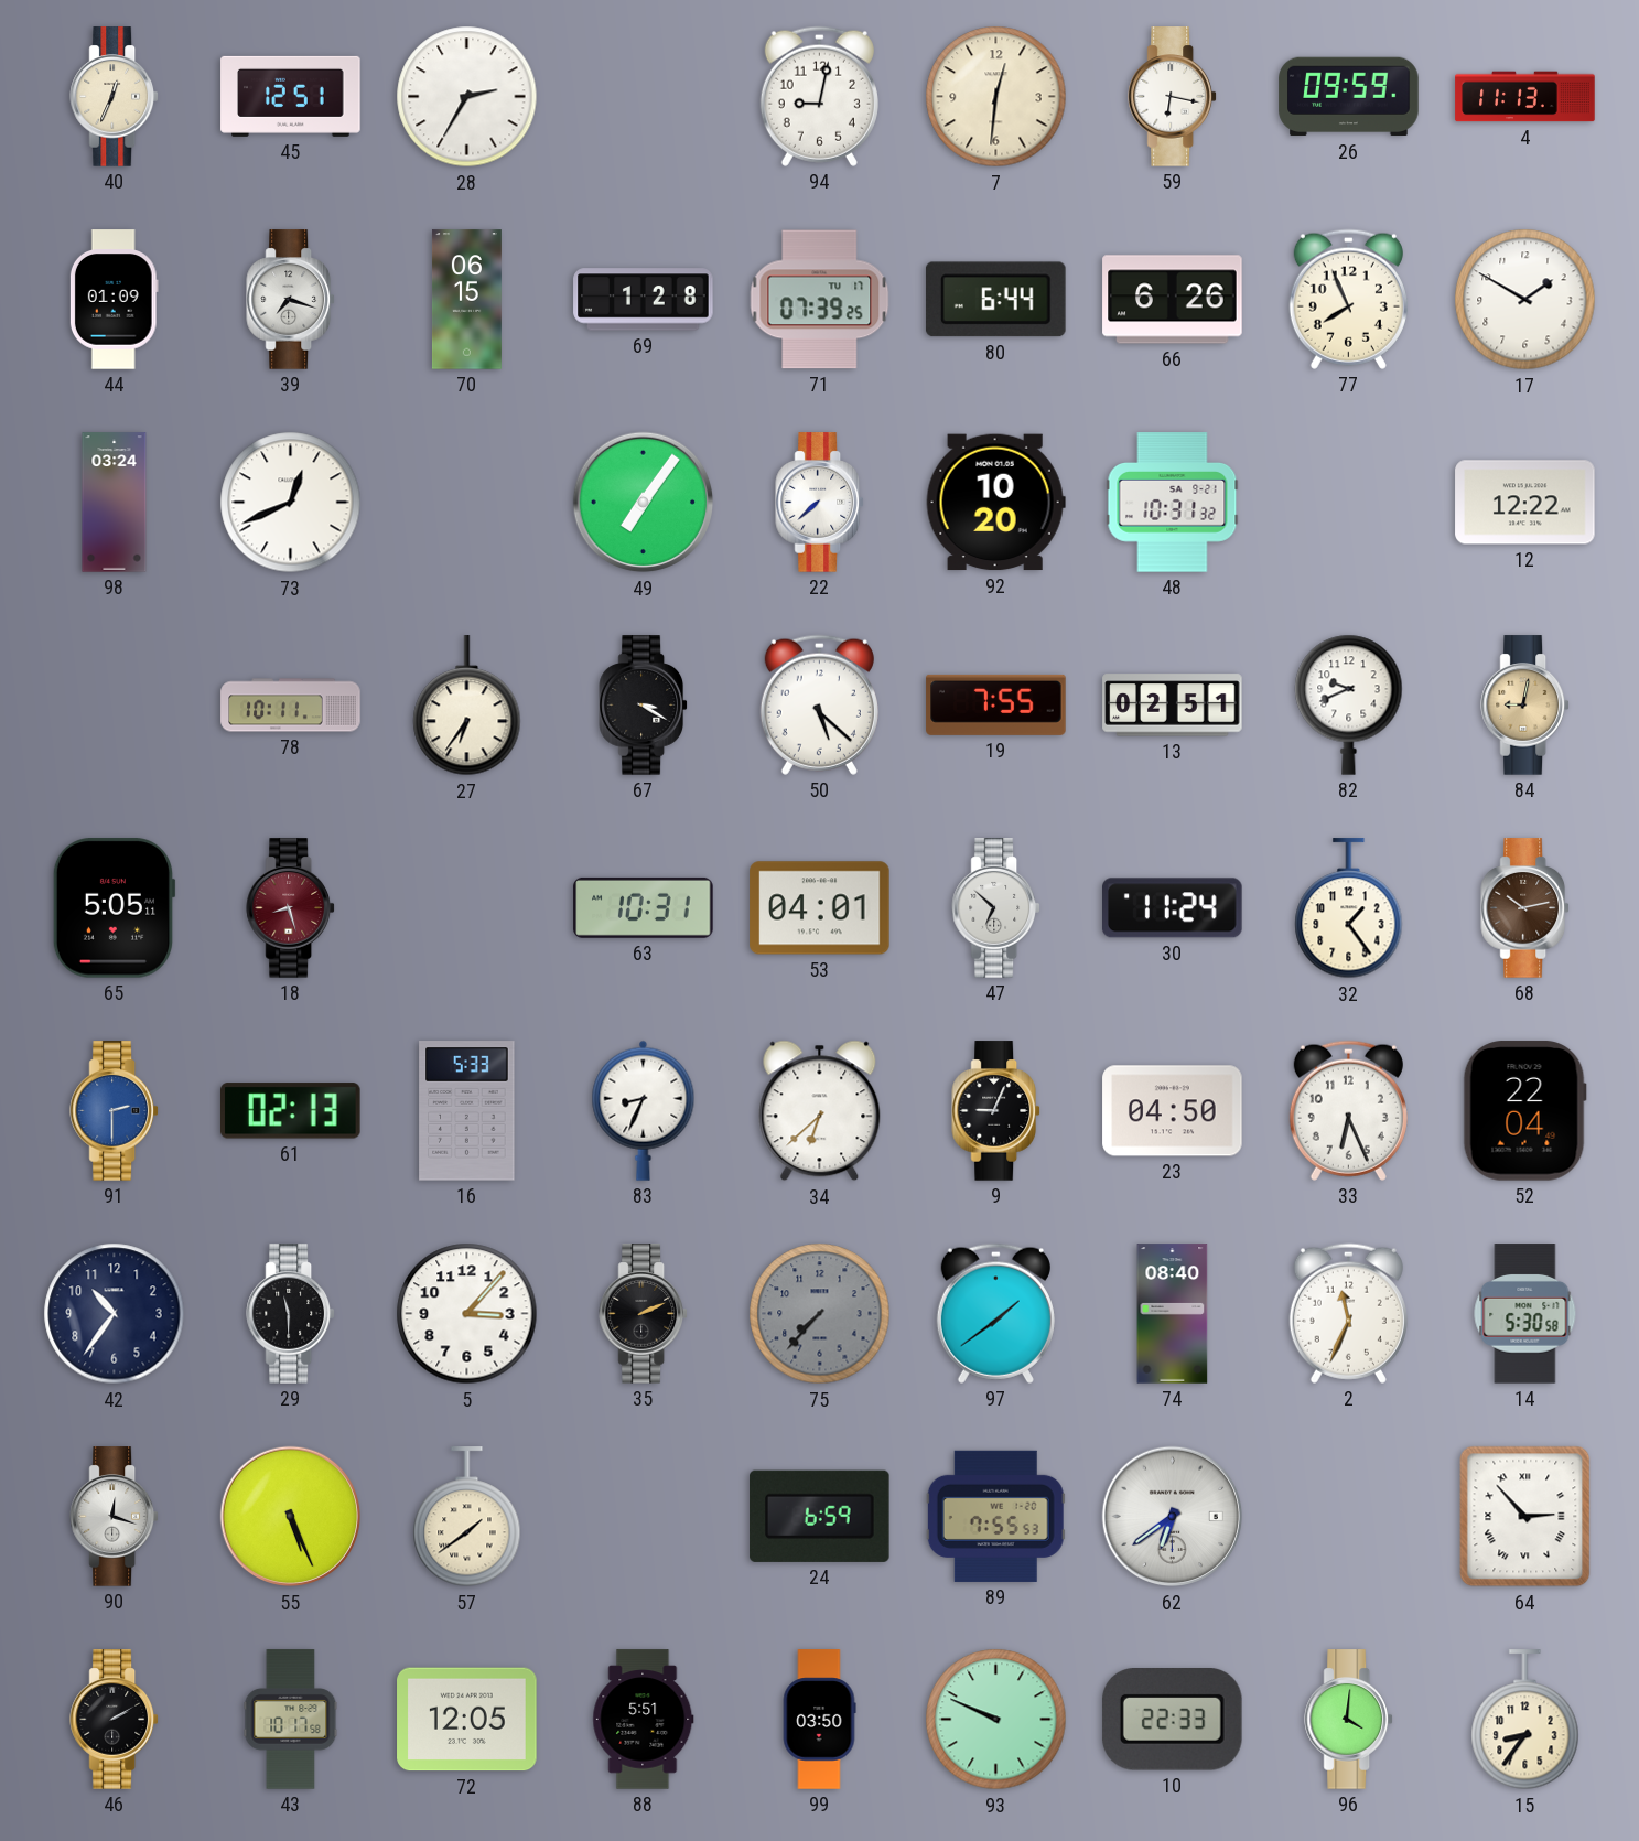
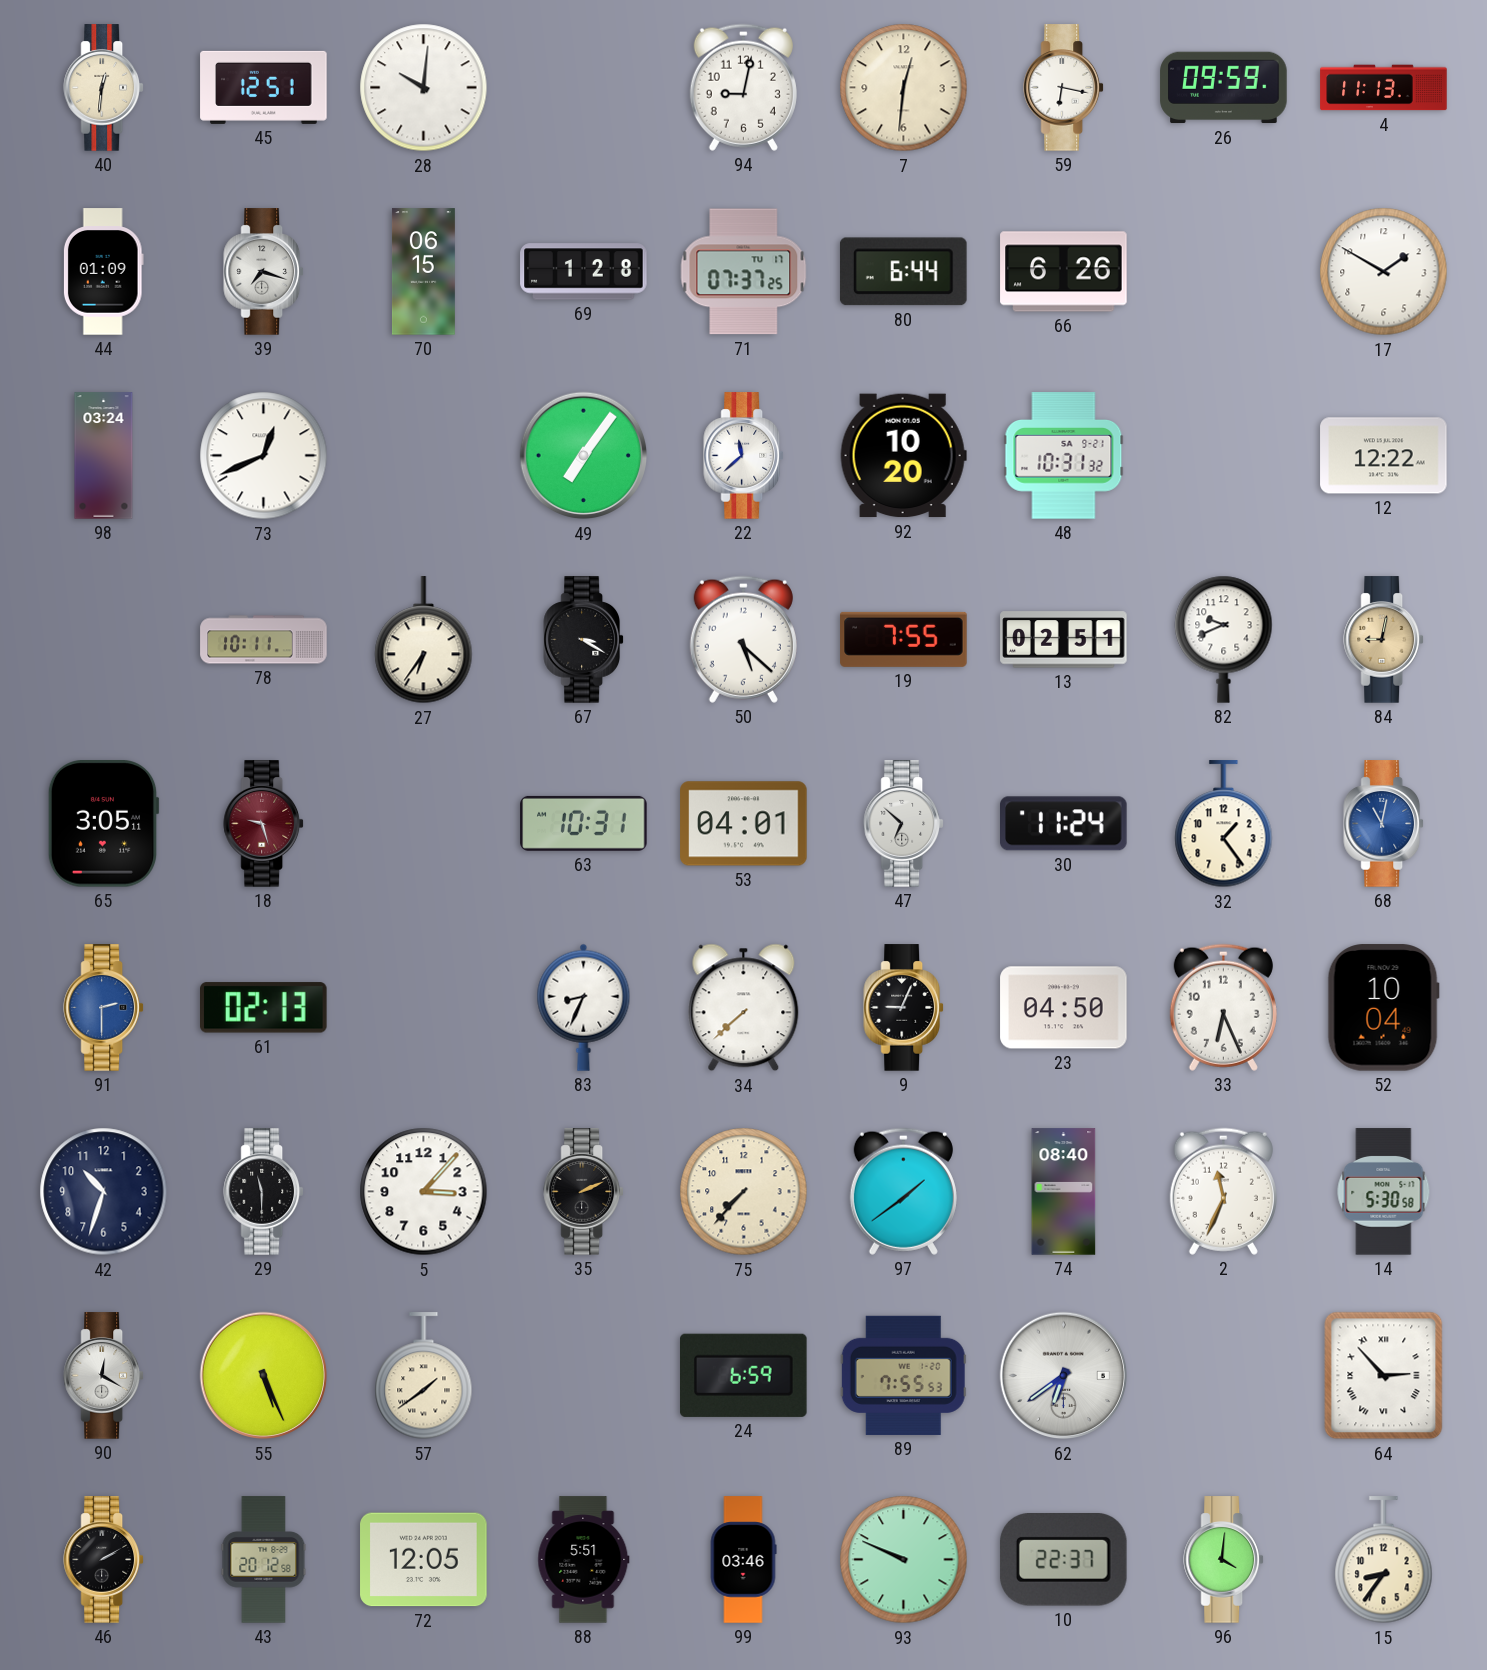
40: 12:34 -> 12:31
28: 2:35 -> 10:01
71: 07:39 -> 07:37
77: 7:56 -> none
22: 7:38 -> 11:38
65: 5:05 -> 3:05
18: 8:27 -> 9:27
68: 10:13 -> 11:02
68 dial: brown -> blue
16: 5:33 -> none
34: 6:38 -> 7:38
52: 22:04 -> 10:04
42: 10:36 -> 10:33
75 dial: grey -> cream
90: 12:18 -> 12:20
43: 10:17 -> 20:12
99: 03:50 -> 03:46
10: 22:33 -> 22:37
